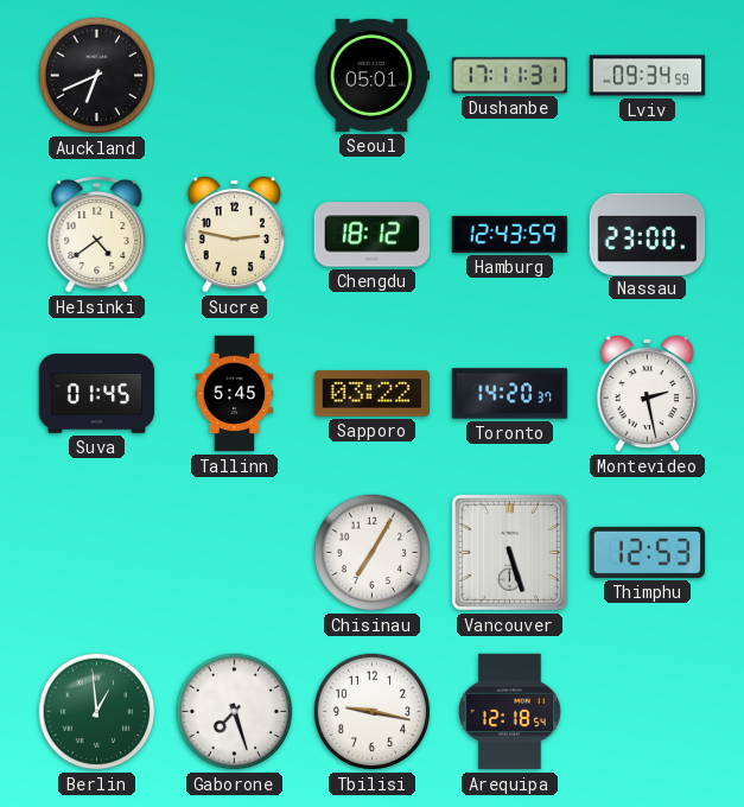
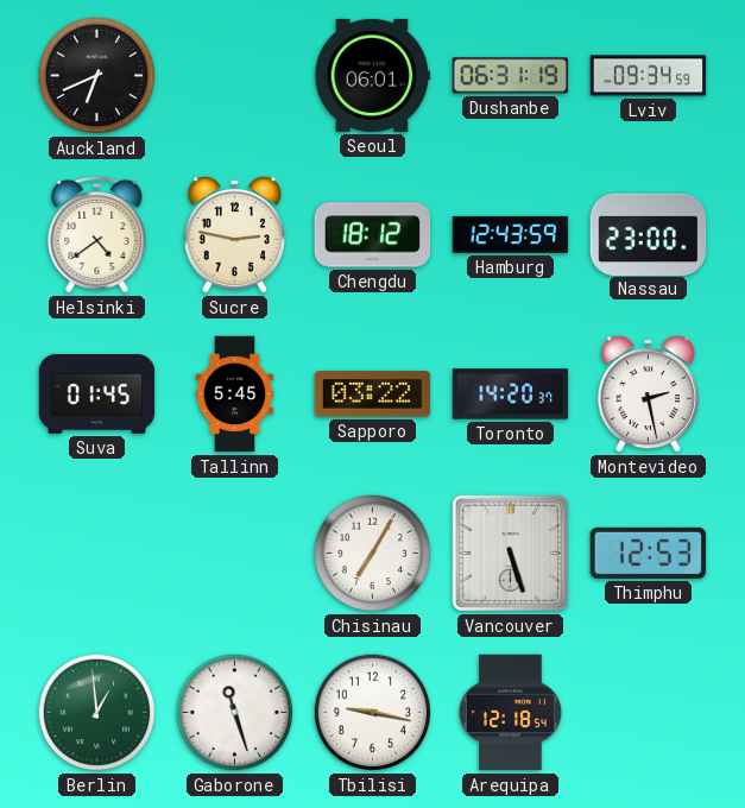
Seoul: 05:01 -> 06:01
Dushanbe: 17:11 -> 06:31
Gaborone: 7:27 -> 11:27
